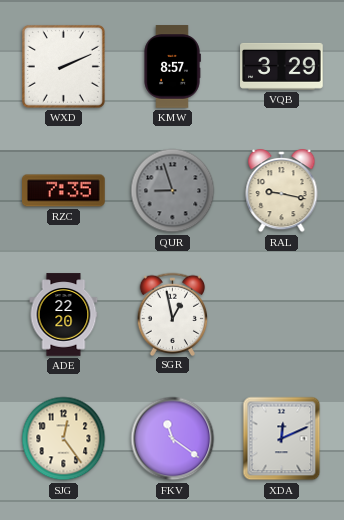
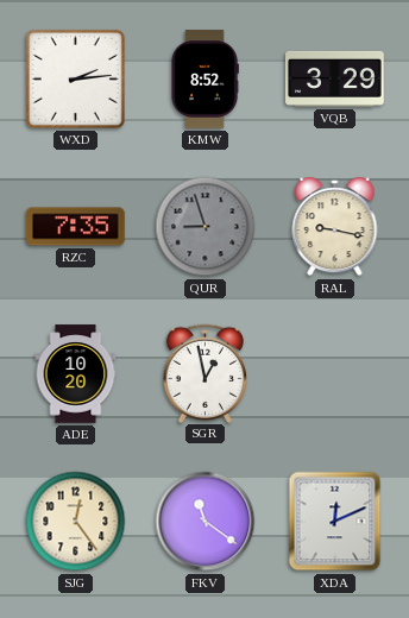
WXD: 2:11 -> 2:14
KMW: 8:57 -> 8:52
ADE: 22:20 -> 10:20
